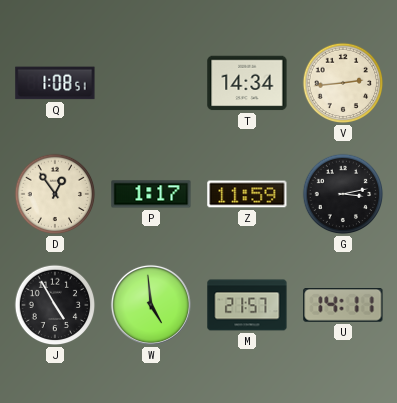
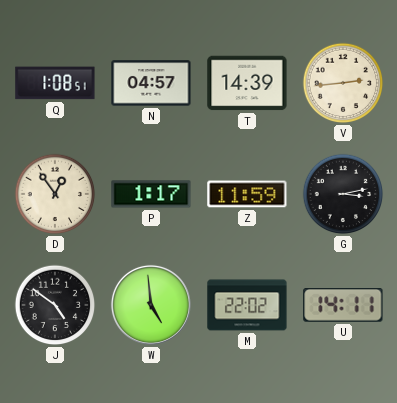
N: none -> 04:57
T: 14:34 -> 14:39
J: 4:55 -> 4:51
M: 21:57 -> 22:02
